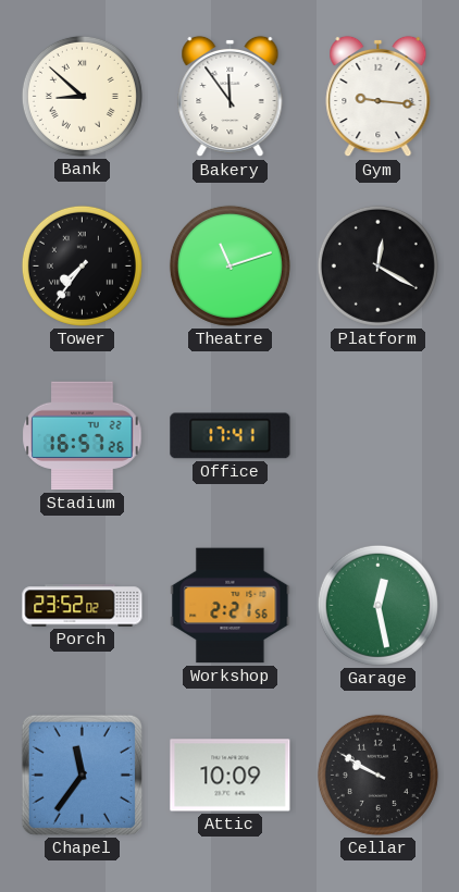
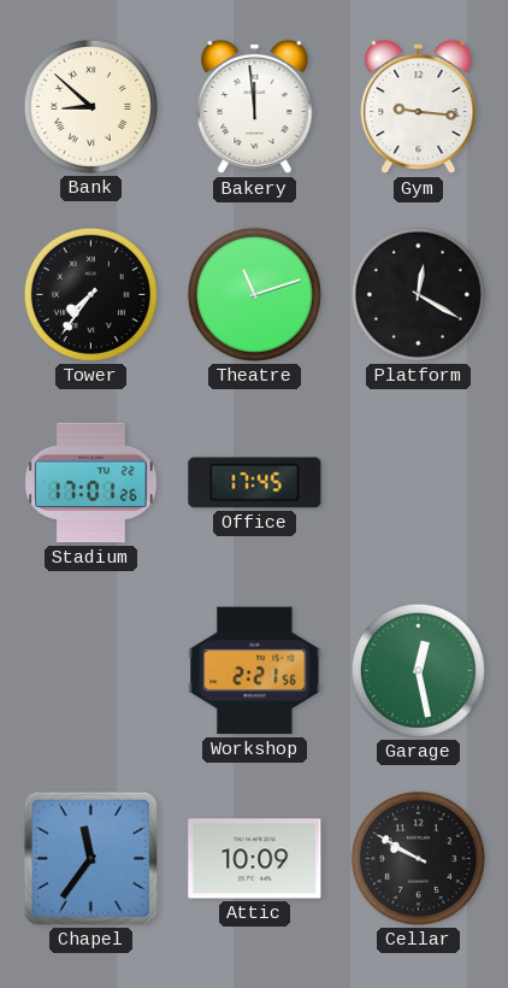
Bakery: 11:54 -> 11:59
Stadium: 16:57 -> 17:01
Office: 17:41 -> 17:45
Porch: 23:52 -> none
